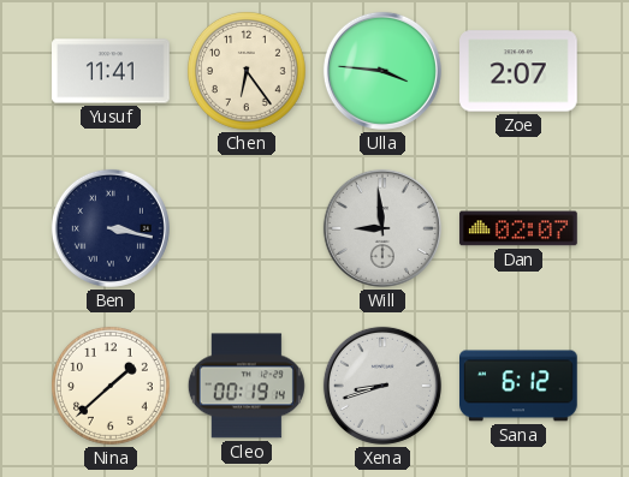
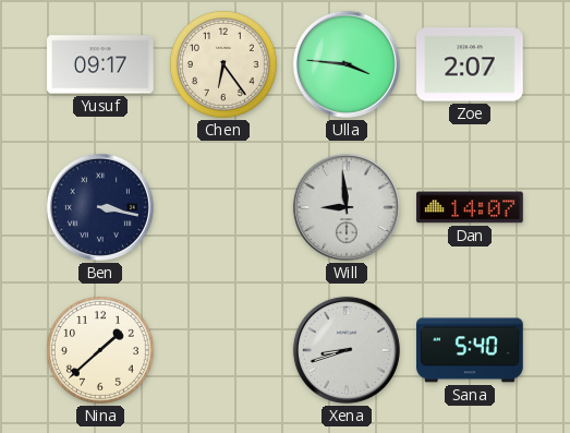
Yusuf: 11:41 -> 09:17
Dan: 02:07 -> 14:07
Cleo: 00:19 -> none
Sana: 6:12 -> 5:40
